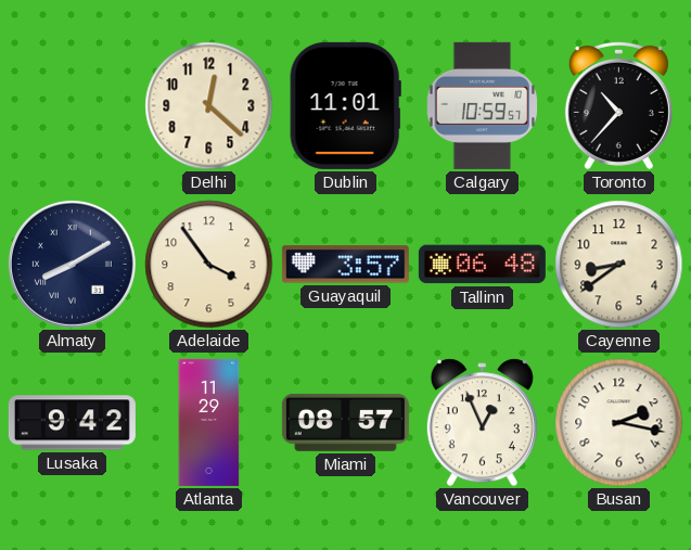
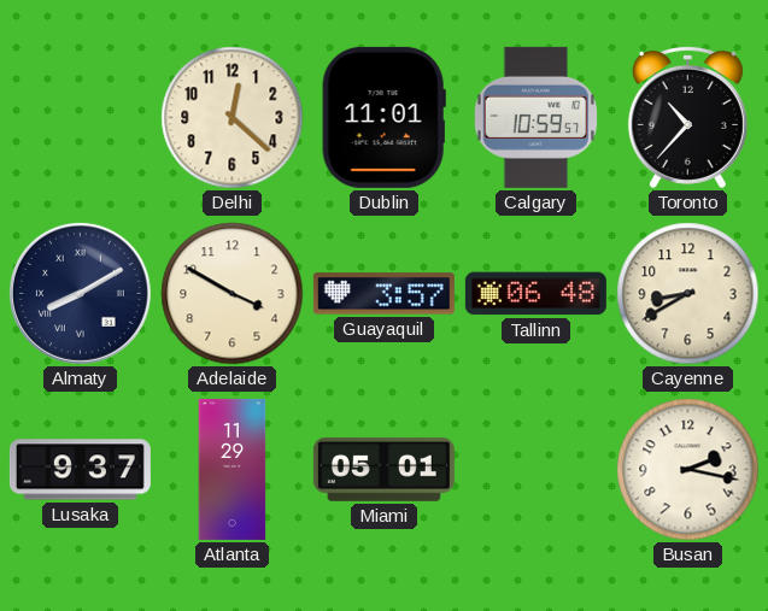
Adelaide: 3:54 -> 3:50
Cayenne: 8:39 -> 8:40
Lusaka: 9:42 -> 9:37
Miami: 08:57 -> 05:01
Vancouver: 12:56 -> none
